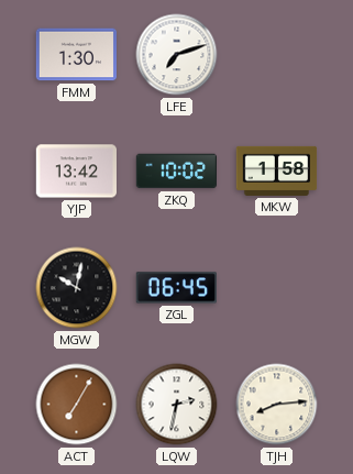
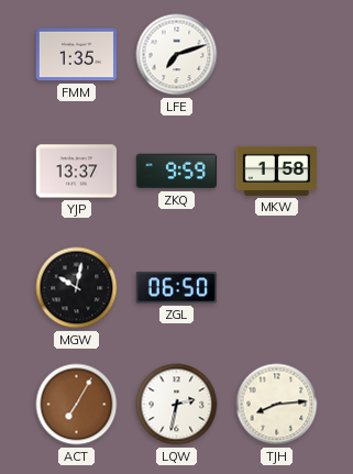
FMM: 1:30 -> 1:35
YJP: 13:42 -> 13:37
ZKQ: 10:02 -> 9:59
ZGL: 06:45 -> 06:50
